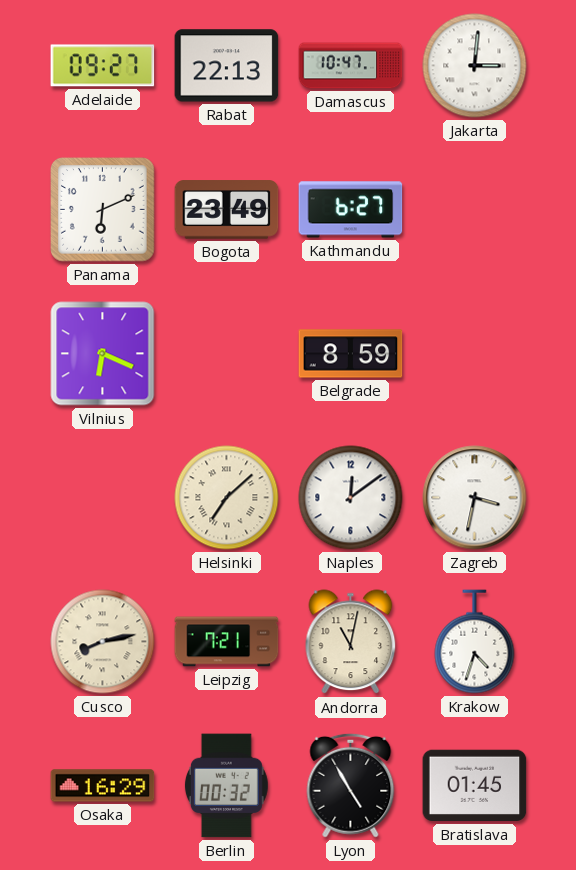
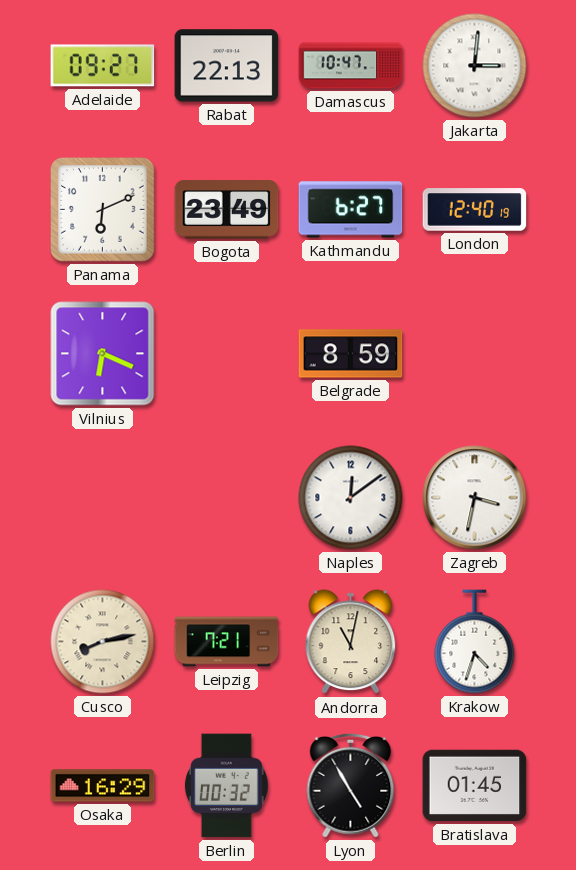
London: none -> 12:40
Helsinki: 7:08 -> none
